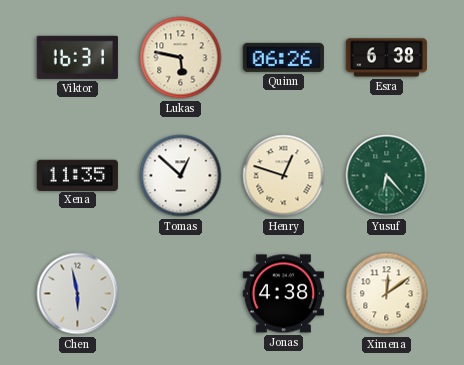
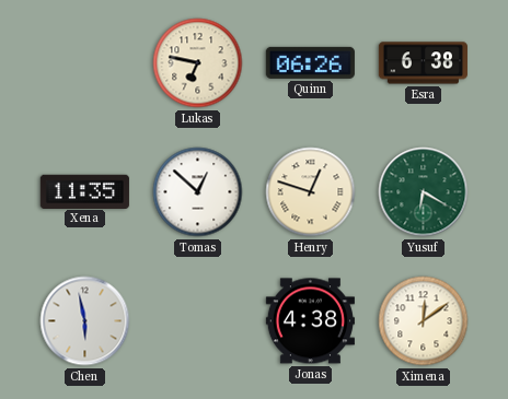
Viktor: 16:31 -> none
Lukas: 5:47 -> 6:47
Yusuf: 6:23 -> 6:20
